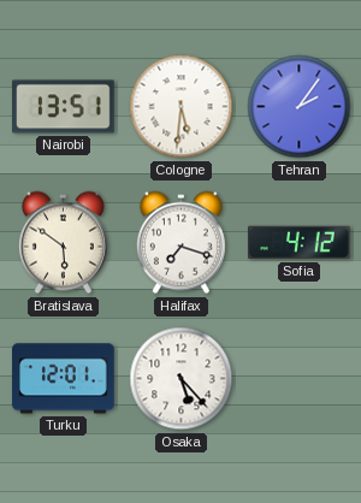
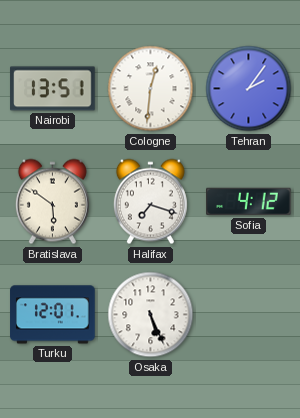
Cologne: 5:31 -> 12:31
Osaka: 5:23 -> 5:26
